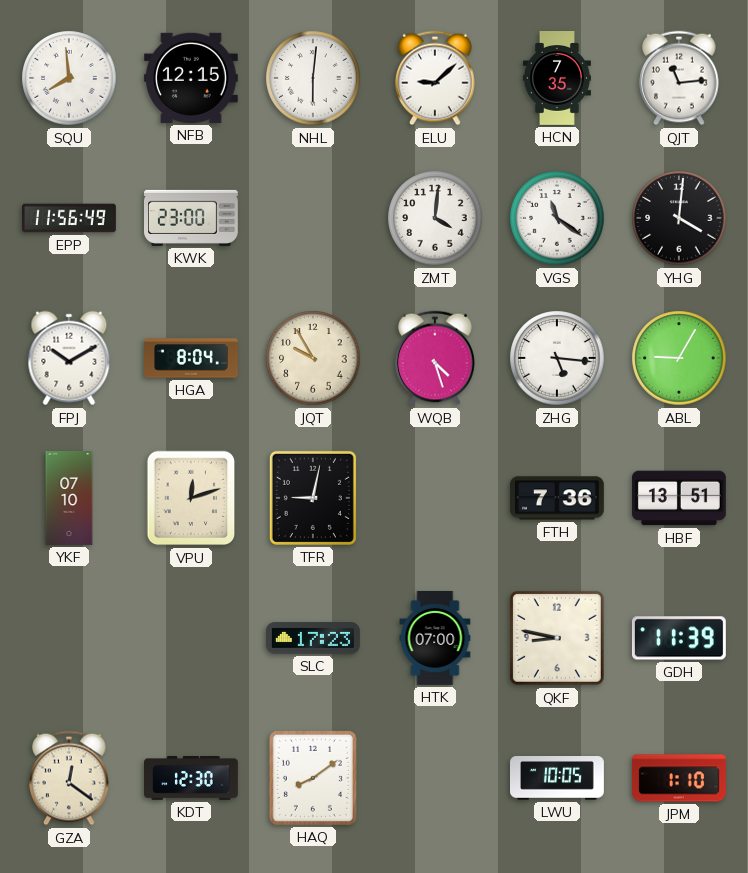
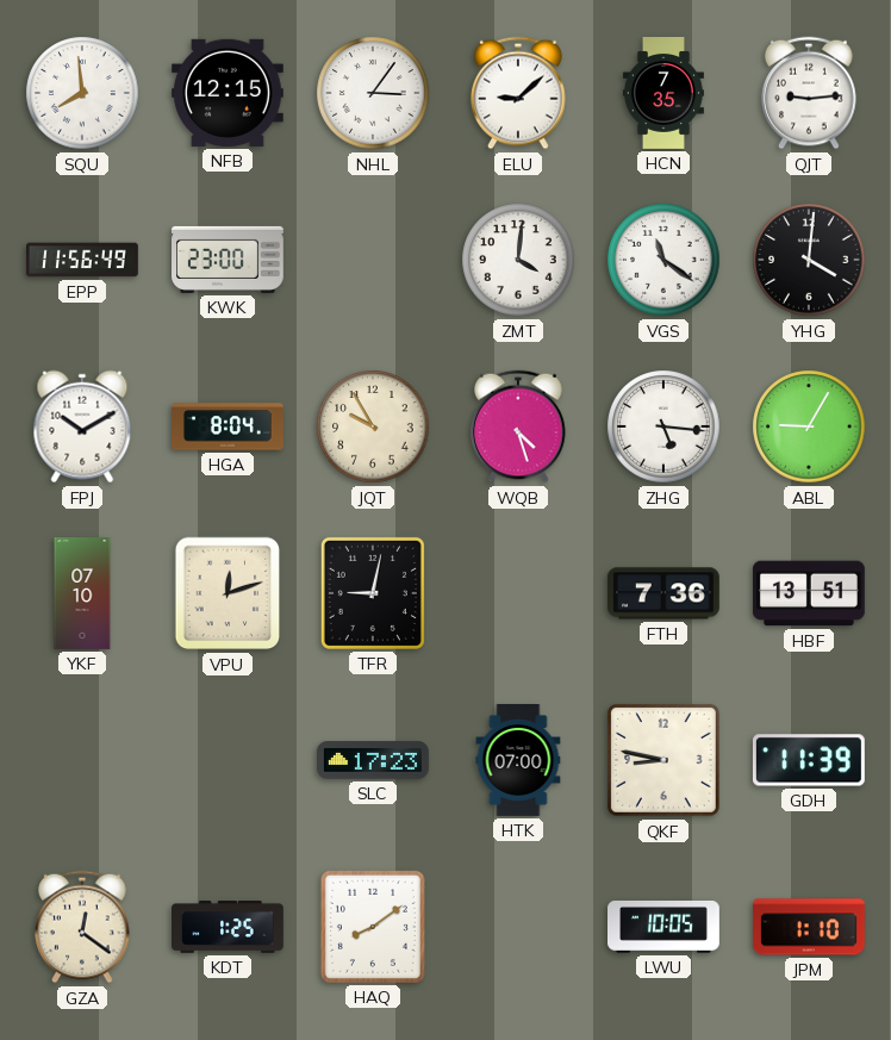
NHL: 6:01 -> 3:06
QJT: 11:14 -> 9:14
KDT: 12:30 -> 1:25
